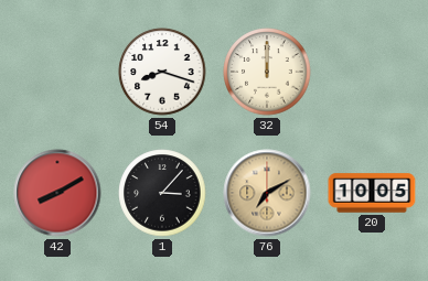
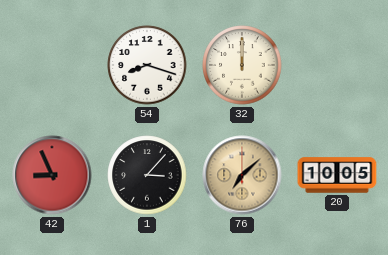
42: 8:10 -> 8:56
76: 7:10 -> 7:08
